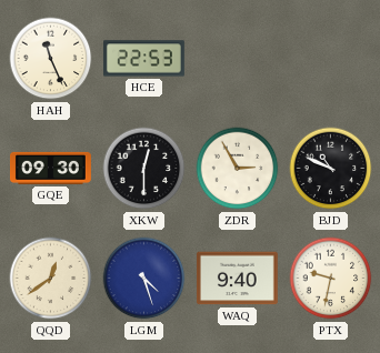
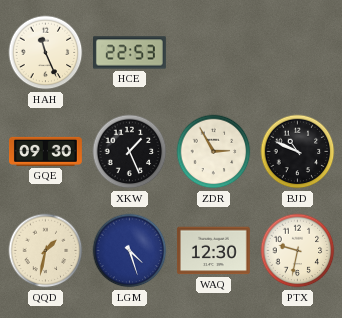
XKW: 12:30 -> 1:26
QQD: 12:39 -> 1:32
WAQ: 9:40 -> 12:30
